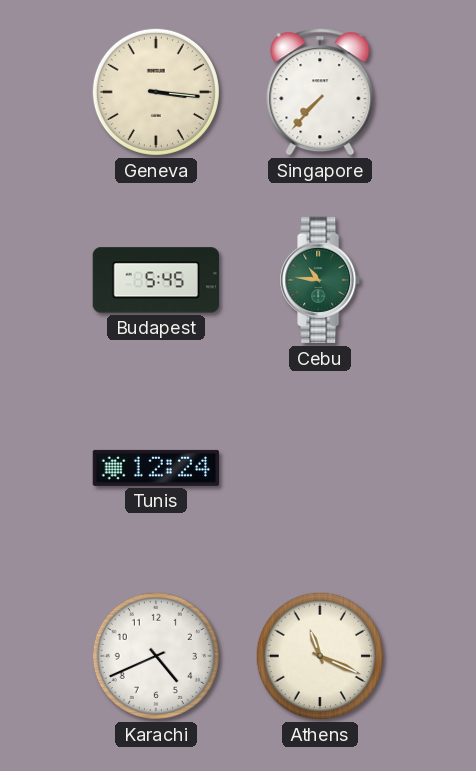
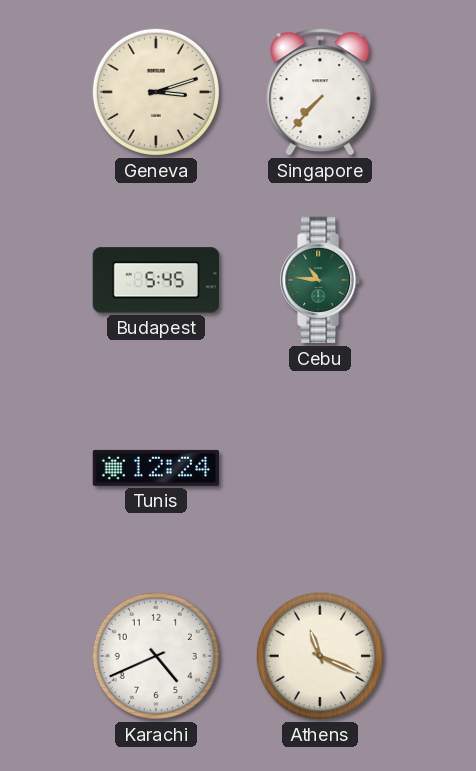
Geneva: 3:16 -> 3:12
